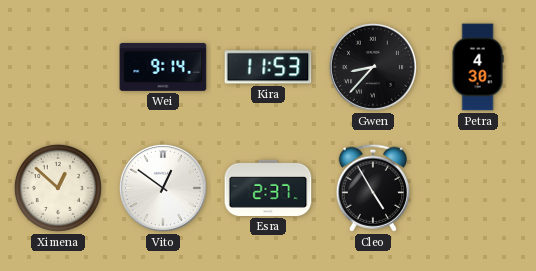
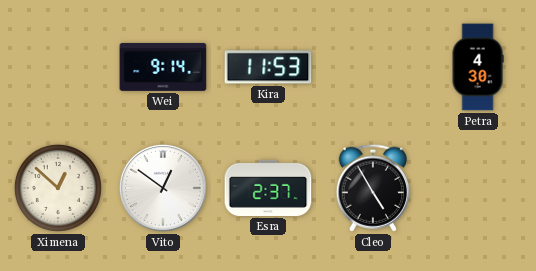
Gwen: 8:37 -> none
